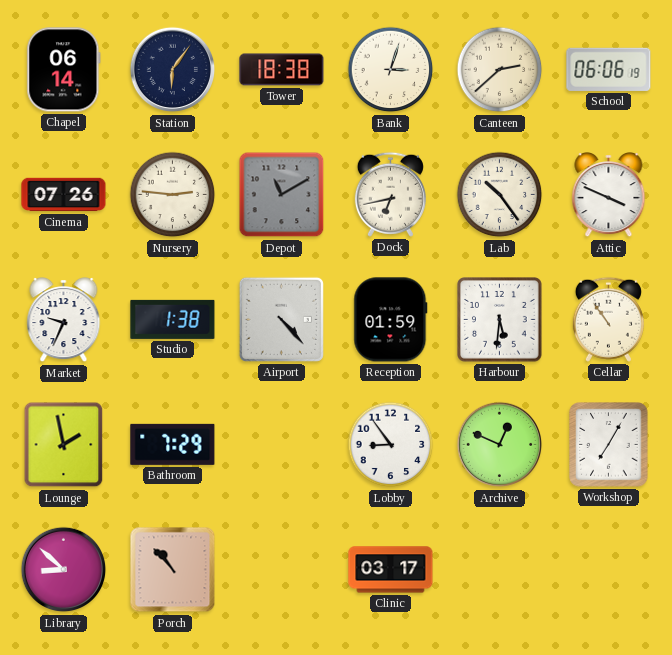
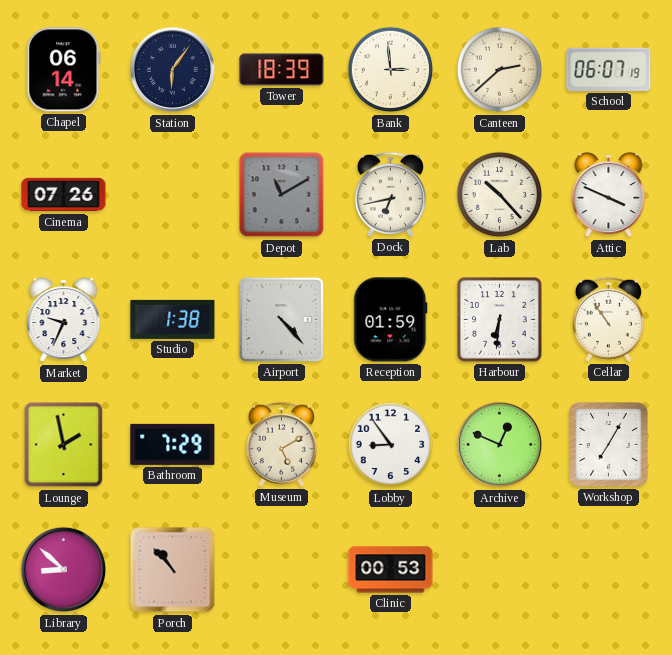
Tower: 18:38 -> 18:39
Bank: 3:03 -> 2:59
School: 06:06 -> 06:07
Nursery: 2:46 -> none
Lab: 10:24 -> 10:23
Harbour: 5:31 -> 6:31
Museum: none -> 5:10
Clinic: 03:17 -> 00:53
